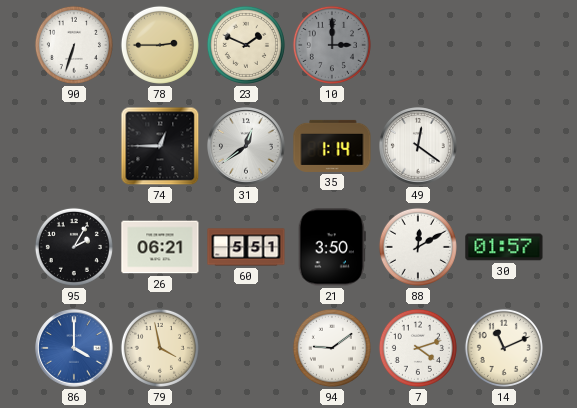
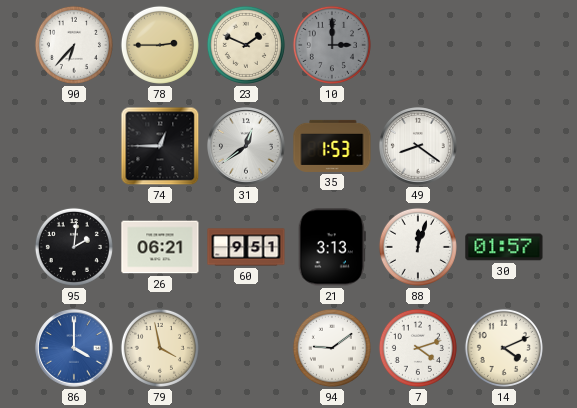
90: 6:33 -> 6:37
35: 1:14 -> 1:53
49: 12:21 -> 8:21
95: 2:05 -> 2:01
60: 5:51 -> 9:51
21: 3:50 -> 3:13
88: 12:10 -> 12:03
14: 11:11 -> 4:11
